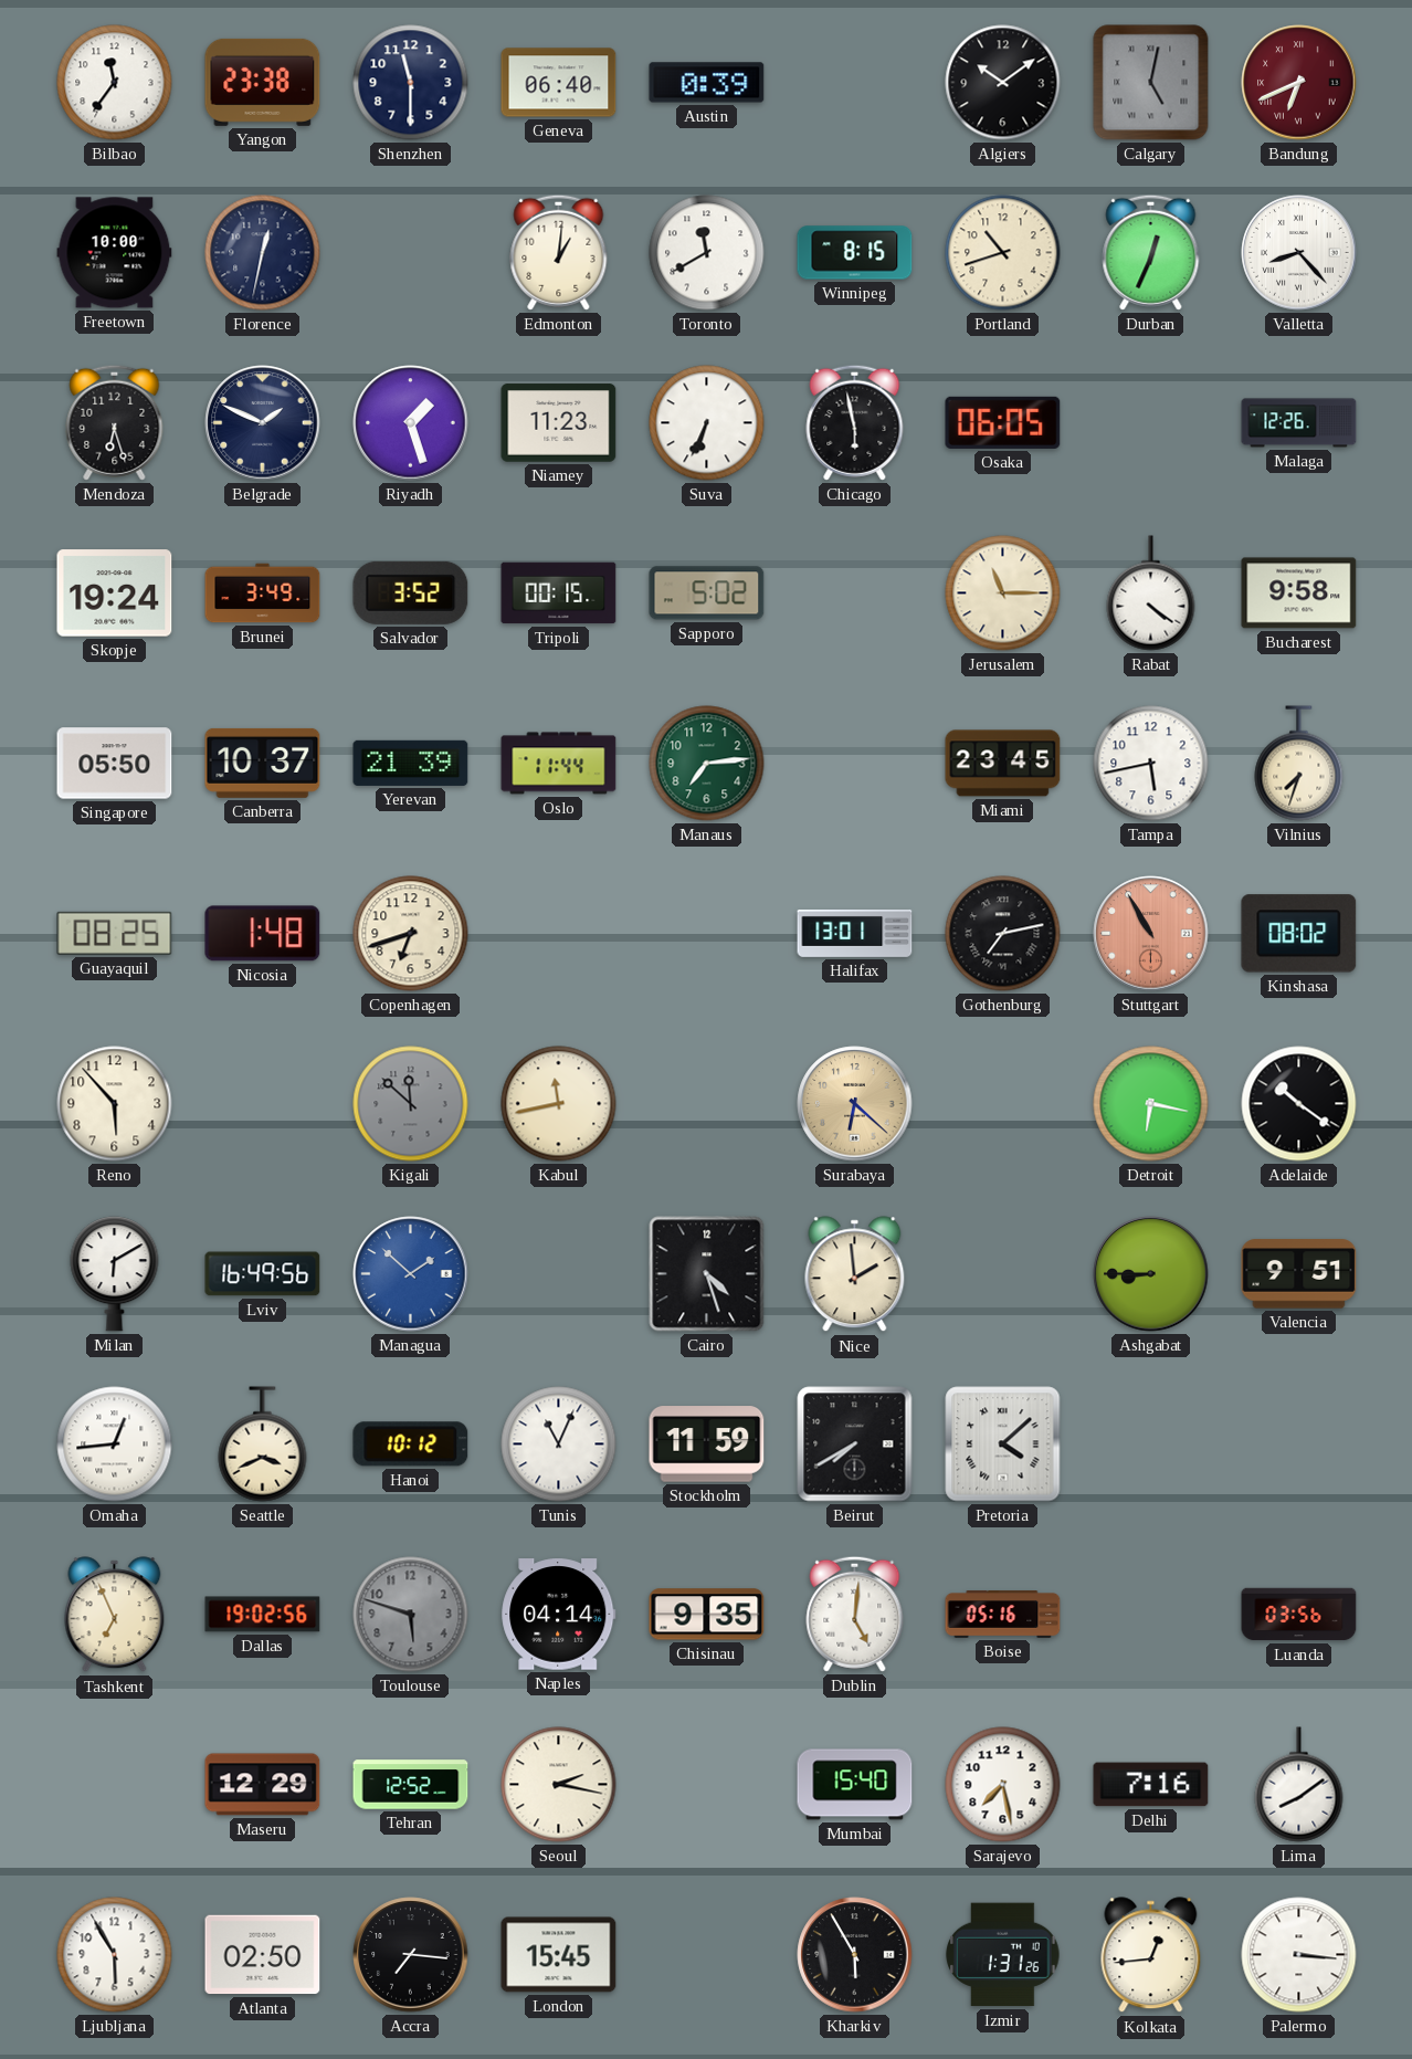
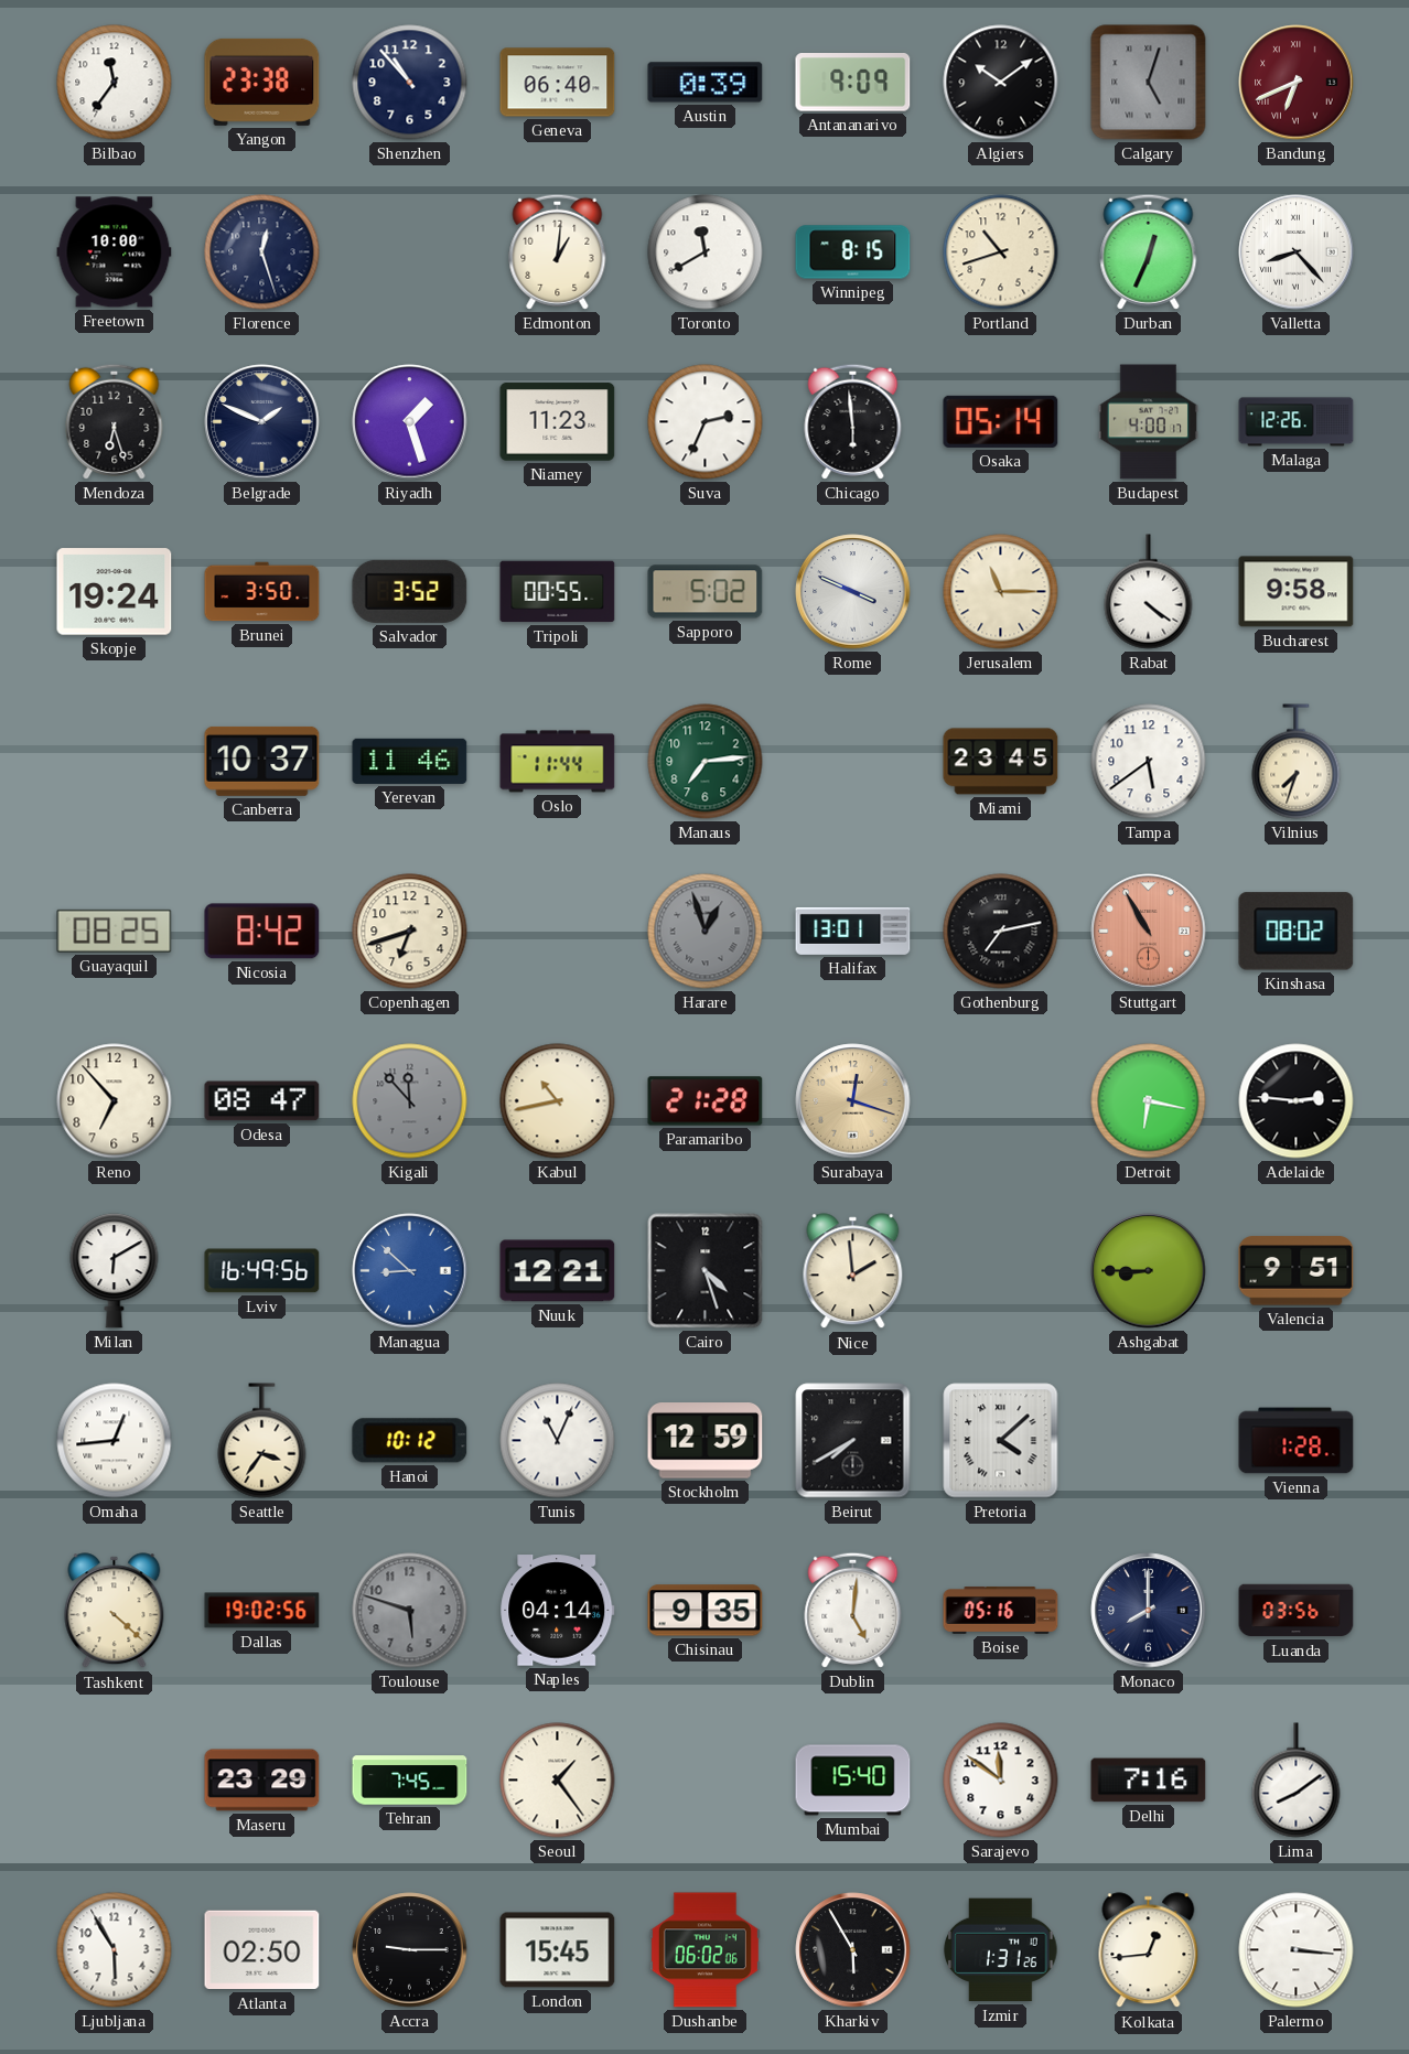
Shenzhen: 11:30 -> 10:53
Antananarivo: none -> 9:09
Calgary: 5:02 -> 5:03
Florence: 12:32 -> 12:27
Suva: 6:34 -> 2:34
Chicago: 5:58 -> 5:59
Osaka: 06:05 -> 05:14
Budapest: none -> 4:00
Brunei: 3:49 -> 3:50
Tripoli: 00:15 -> 00:55
Rome: none -> 3:49
Singapore: 05:50 -> none
Yerevan: 21:39 -> 11:46
Tampa: 5:43 -> 5:39
Nicosia: 1:48 -> 8:42
Harare: none -> 12:57
Reno: 5:53 -> 6:53
Odesa: none -> 08:47
Kigali: 11:52 -> 11:53
Kabul: 11:43 -> 10:43
Paramaribo: none -> 21:28
Surabaya: 6:22 -> 12:18
Adelaide: 10:21 -> 2:46
Managua: 1:52 -> 8:52
Nuuk: none -> 12:21
Seattle: 3:41 -> 3:36
Stockholm: 11:59 -> 12:59
Vienna: none -> 1:28
Tashkent: 6:56 -> 4:22
Monaco: none -> 8:00
Maseru: 12:29 -> 23:29
Tehran: 12:52 -> 7:45
Seoul: 2:17 -> 1:24
Sarajevo: 7:28 -> 11:51
Accra: 7:16 -> 9:15
Dushanbe: none -> 06:02
